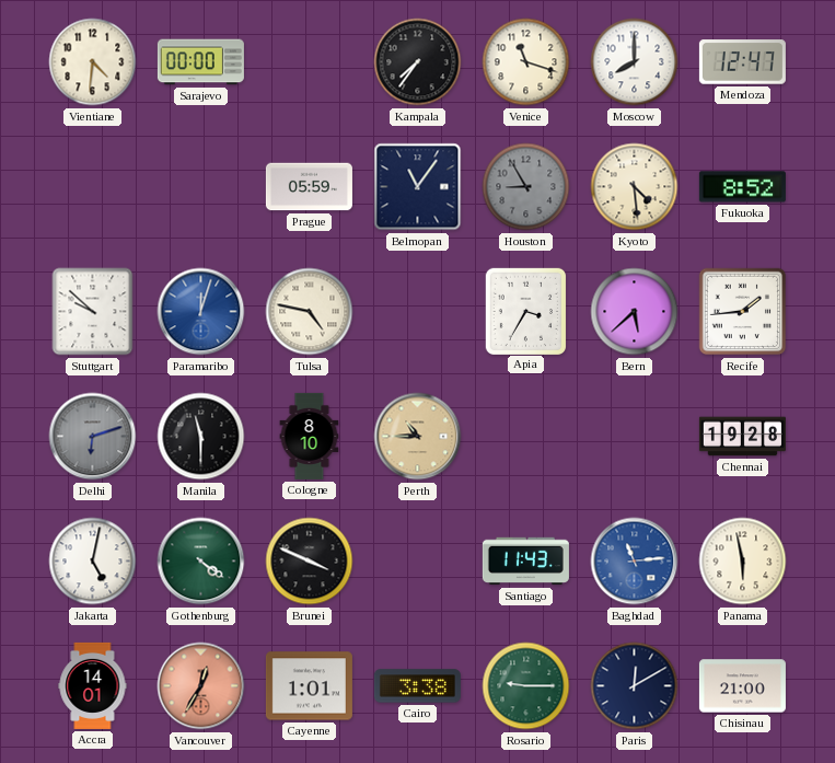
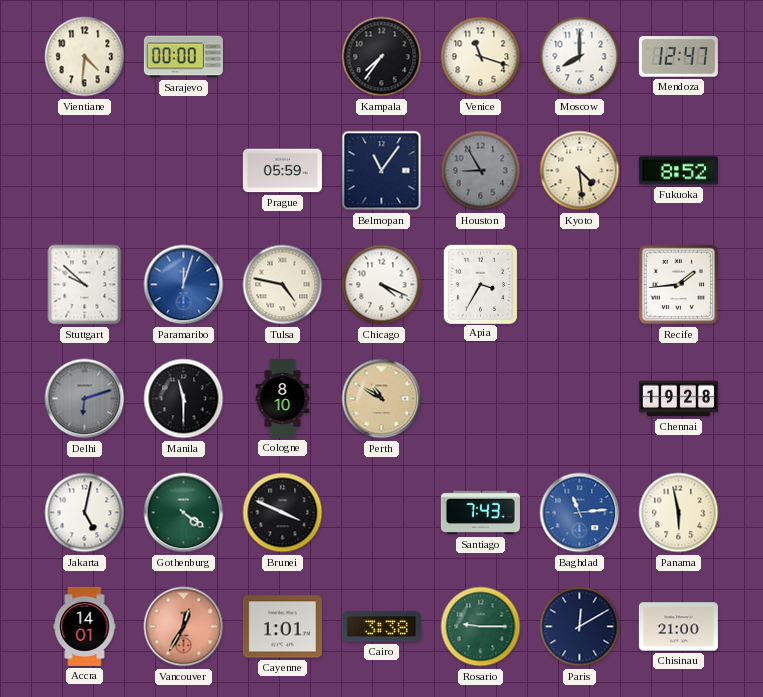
Chicago: none -> 4:19
Bern: 5:38 -> none
Perth: 10:45 -> 10:50
Santiago: 11:43 -> 7:43
